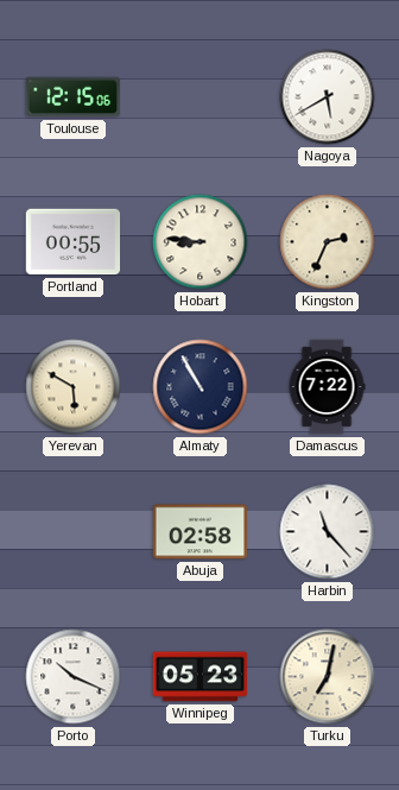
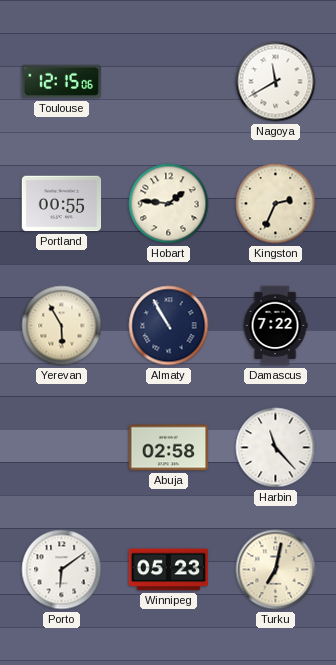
Nagoya: 5:40 -> 11:40
Hobart: 8:46 -> 1:46
Yerevan: 5:50 -> 5:55
Porto: 10:19 -> 6:09
